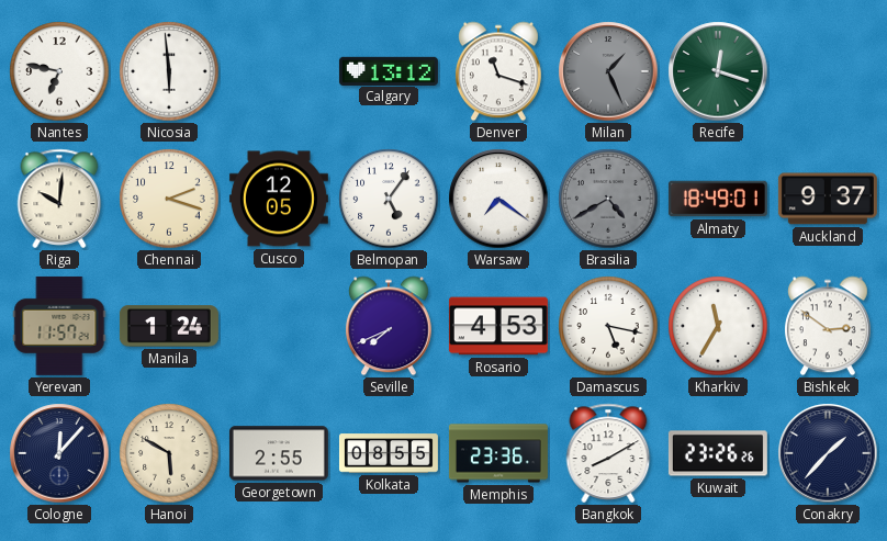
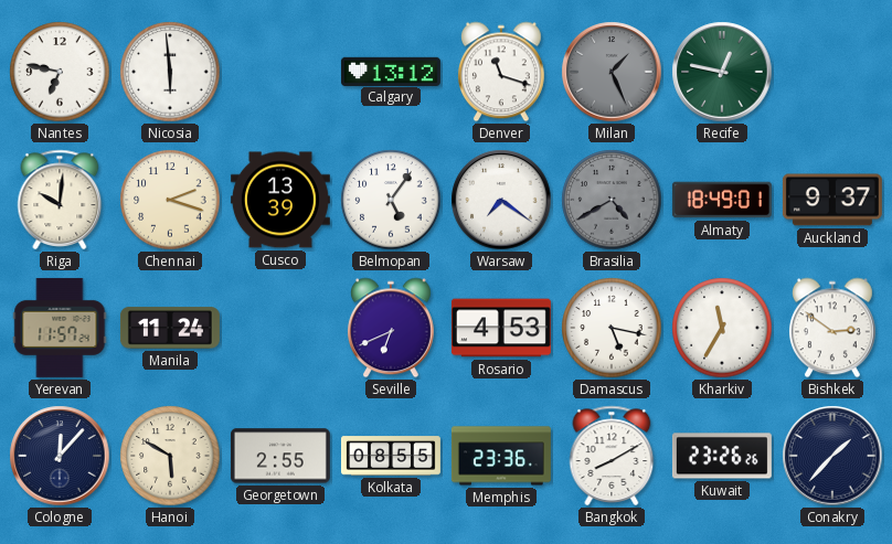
Recife: 12:18 -> 12:47
Cusco: 12:05 -> 13:39
Manila: 1:24 -> 11:24
Seville: 7:41 -> 6:41
